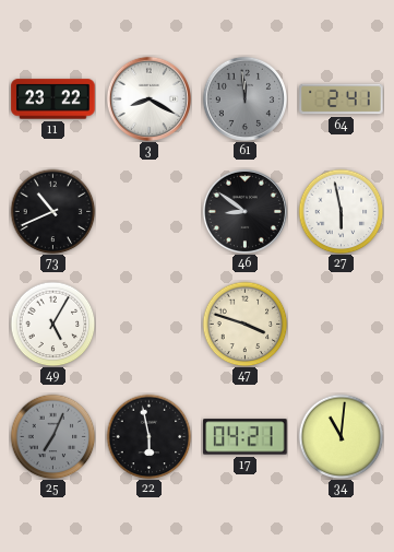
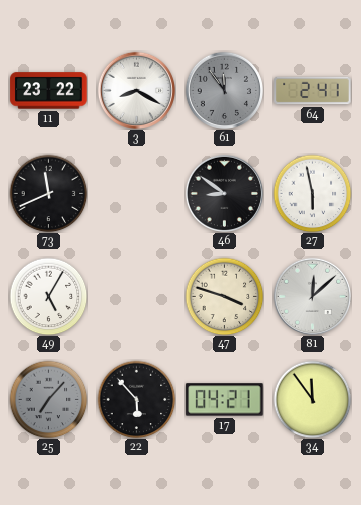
61: 11:59 -> 11:54
73: 10:41 -> 11:41
81: none -> 12:08
25: 7:04 -> 7:07
22: 5:58 -> 5:53
34: 11:01 -> 11:54
